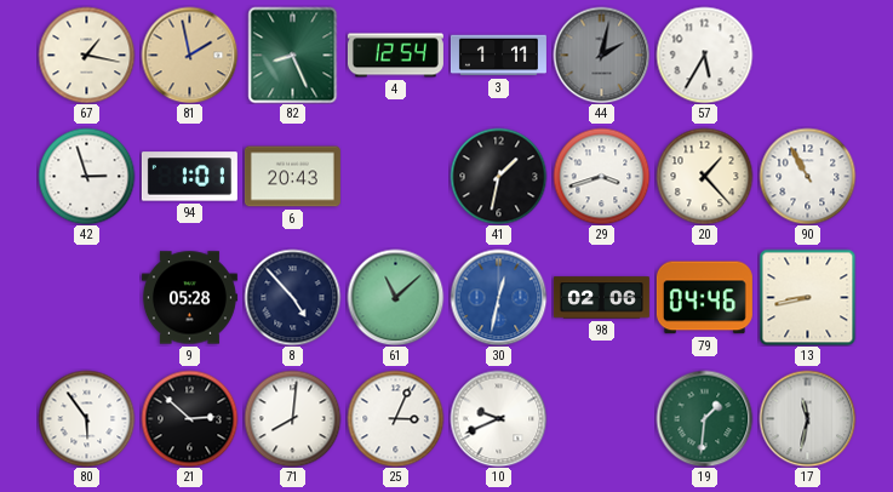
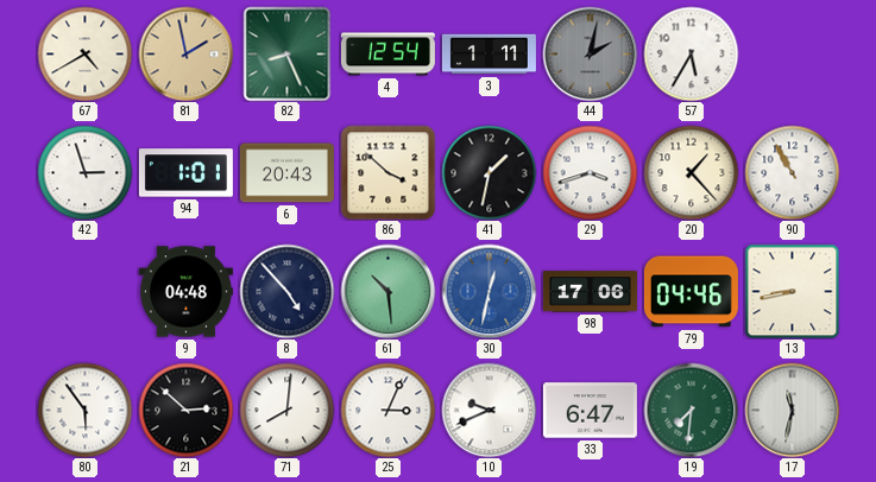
67: 1:17 -> 4:40
86: none -> 3:52
9: 05:28 -> 04:48
61: 11:08 -> 10:29
98: 02:06 -> 17:06
33: none -> 6:47
19: 1:31 -> 7:31
